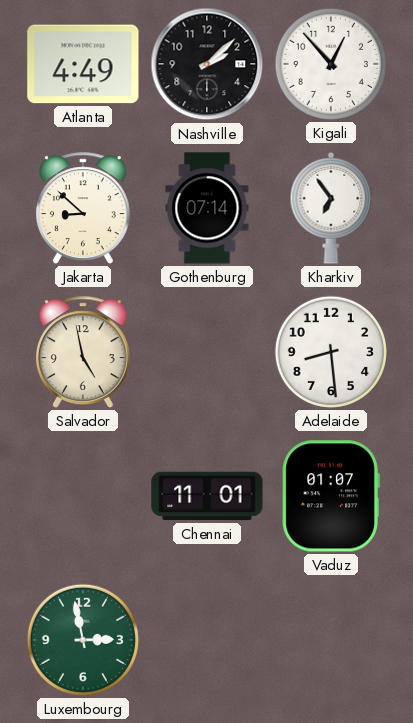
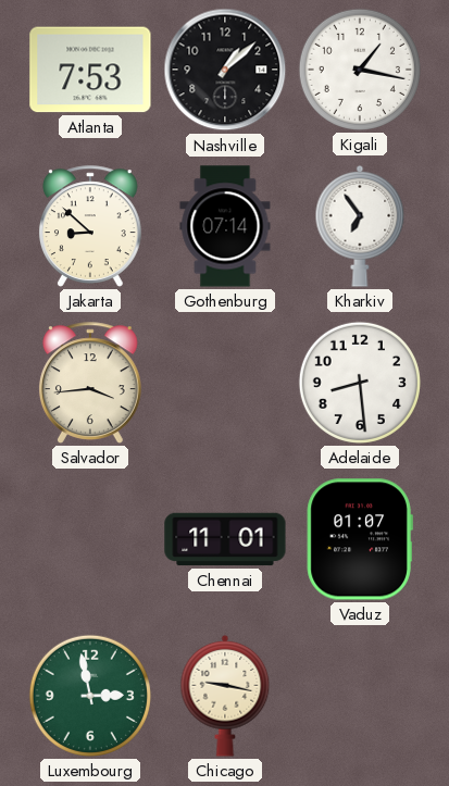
Atlanta: 4:49 -> 7:53
Nashville: 2:08 -> 1:08
Kigali: 12:53 -> 1:17
Salvador: 4:58 -> 3:44
Chicago: none -> 9:17
